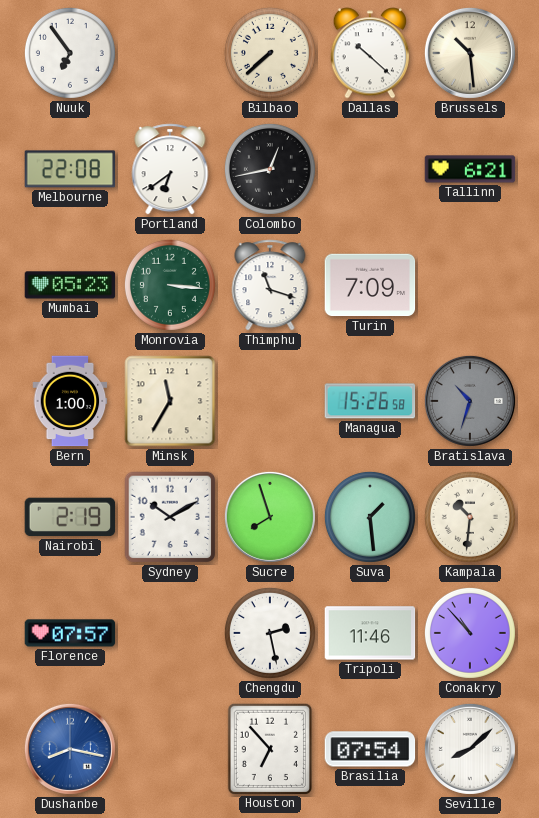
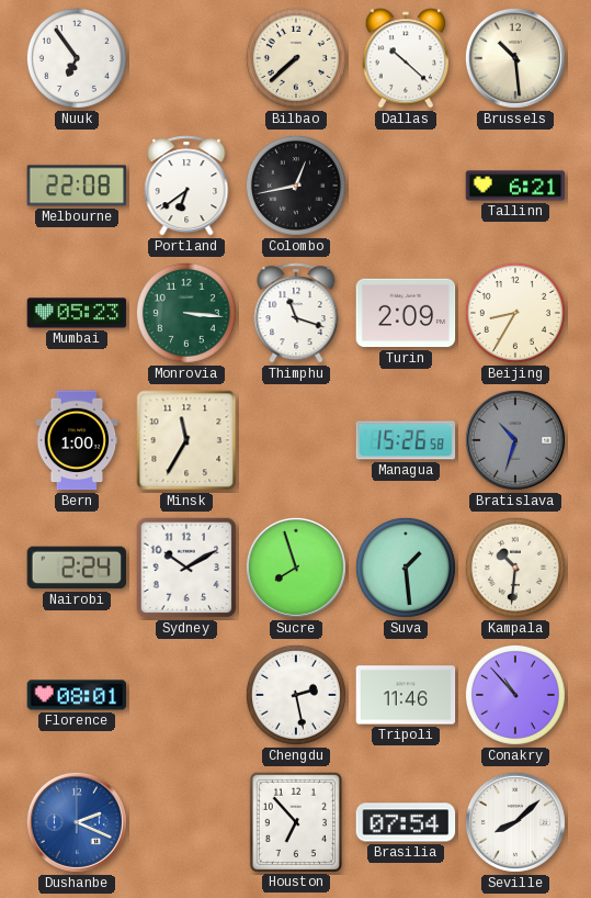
Turin: 7:09 -> 2:09
Beijing: none -> 8:35
Nairobi: 2:19 -> 2:24
Florence: 07:57 -> 08:01
Dushanbe: 8:17 -> 2:19
